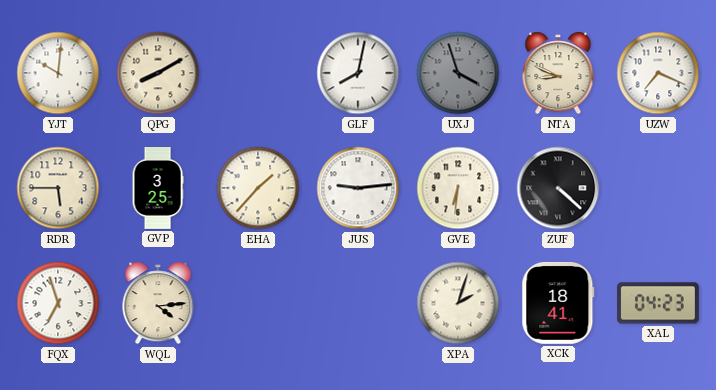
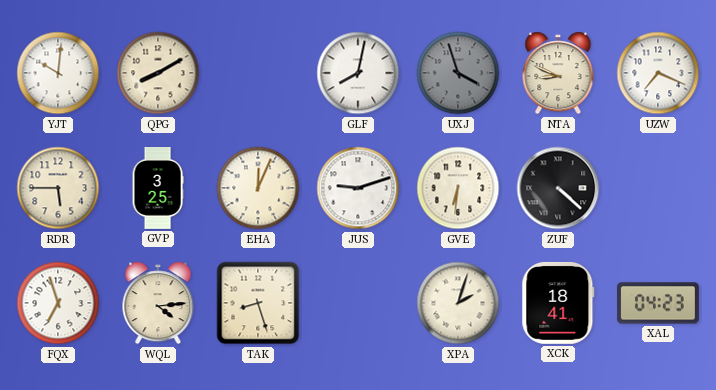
EHA: 1:37 -> 12:04
JUS: 9:14 -> 9:12
TAK: none -> 8:27
